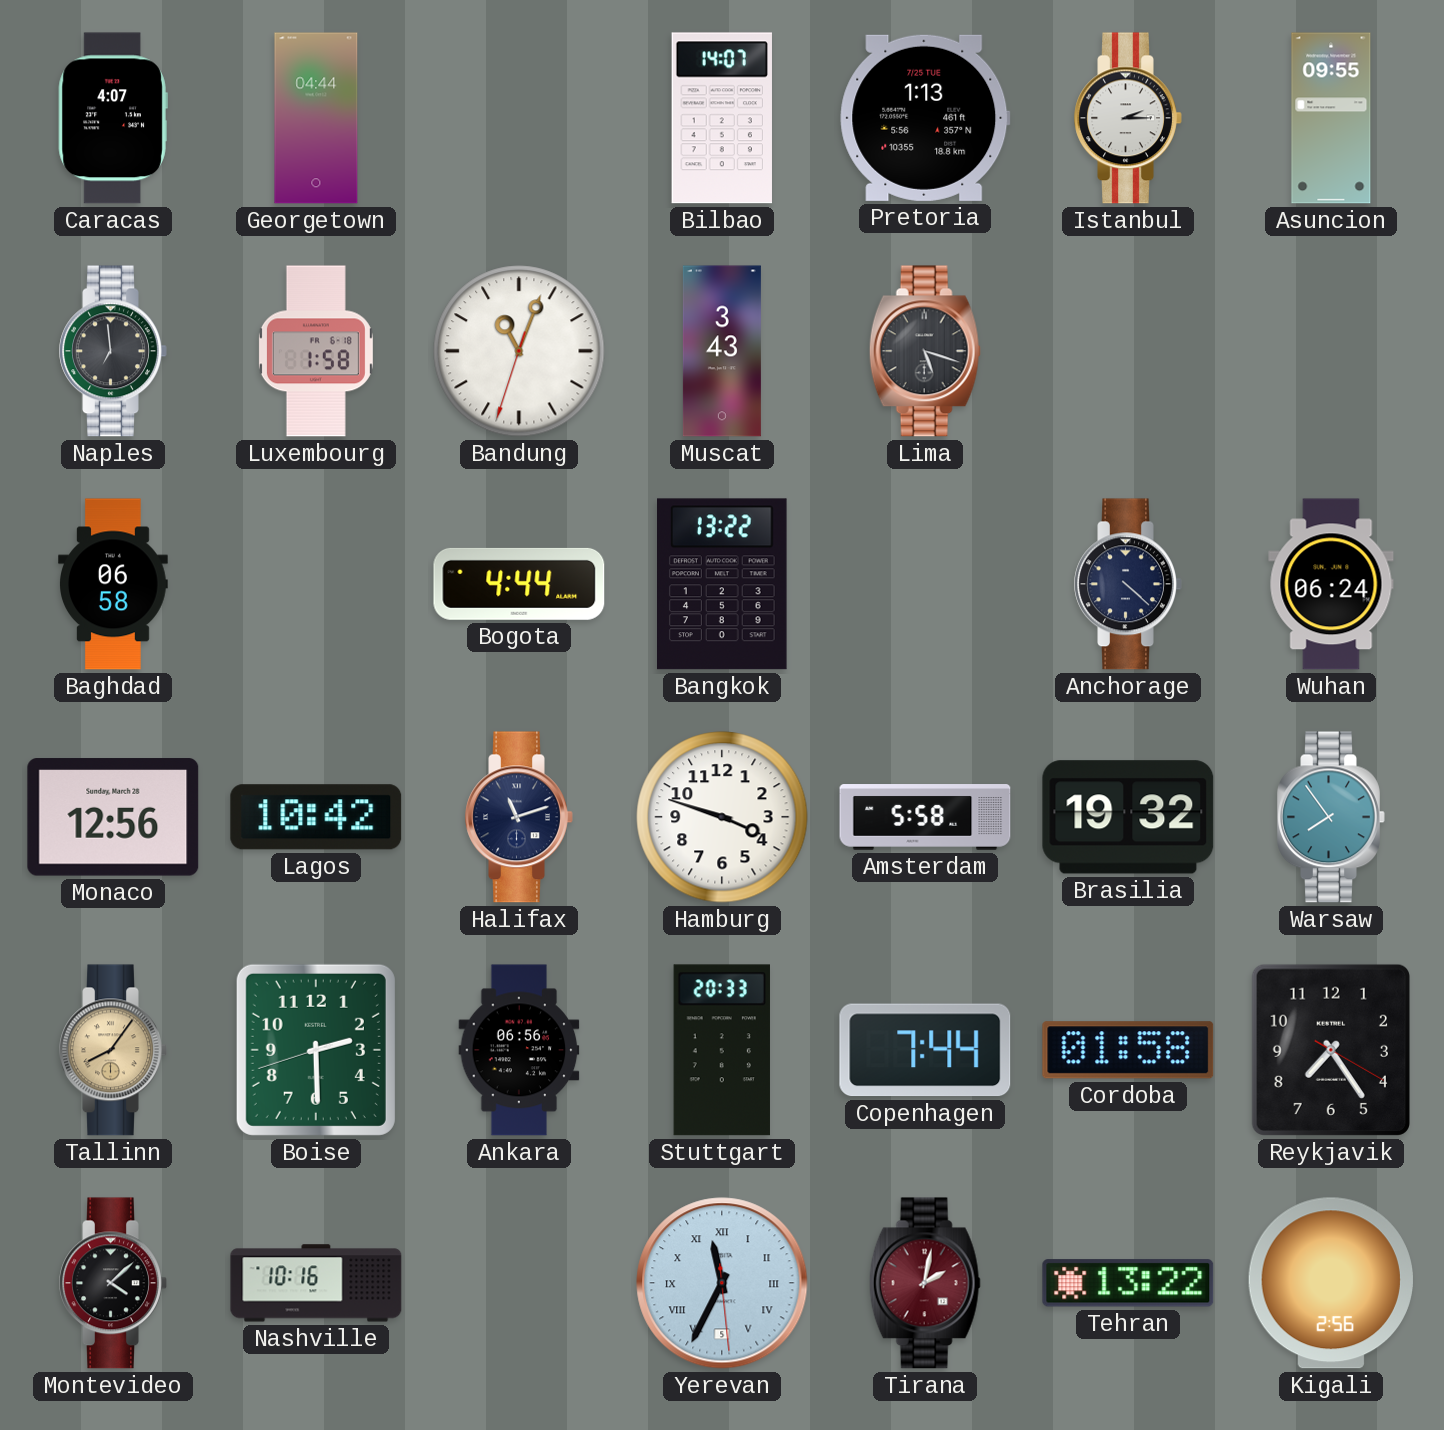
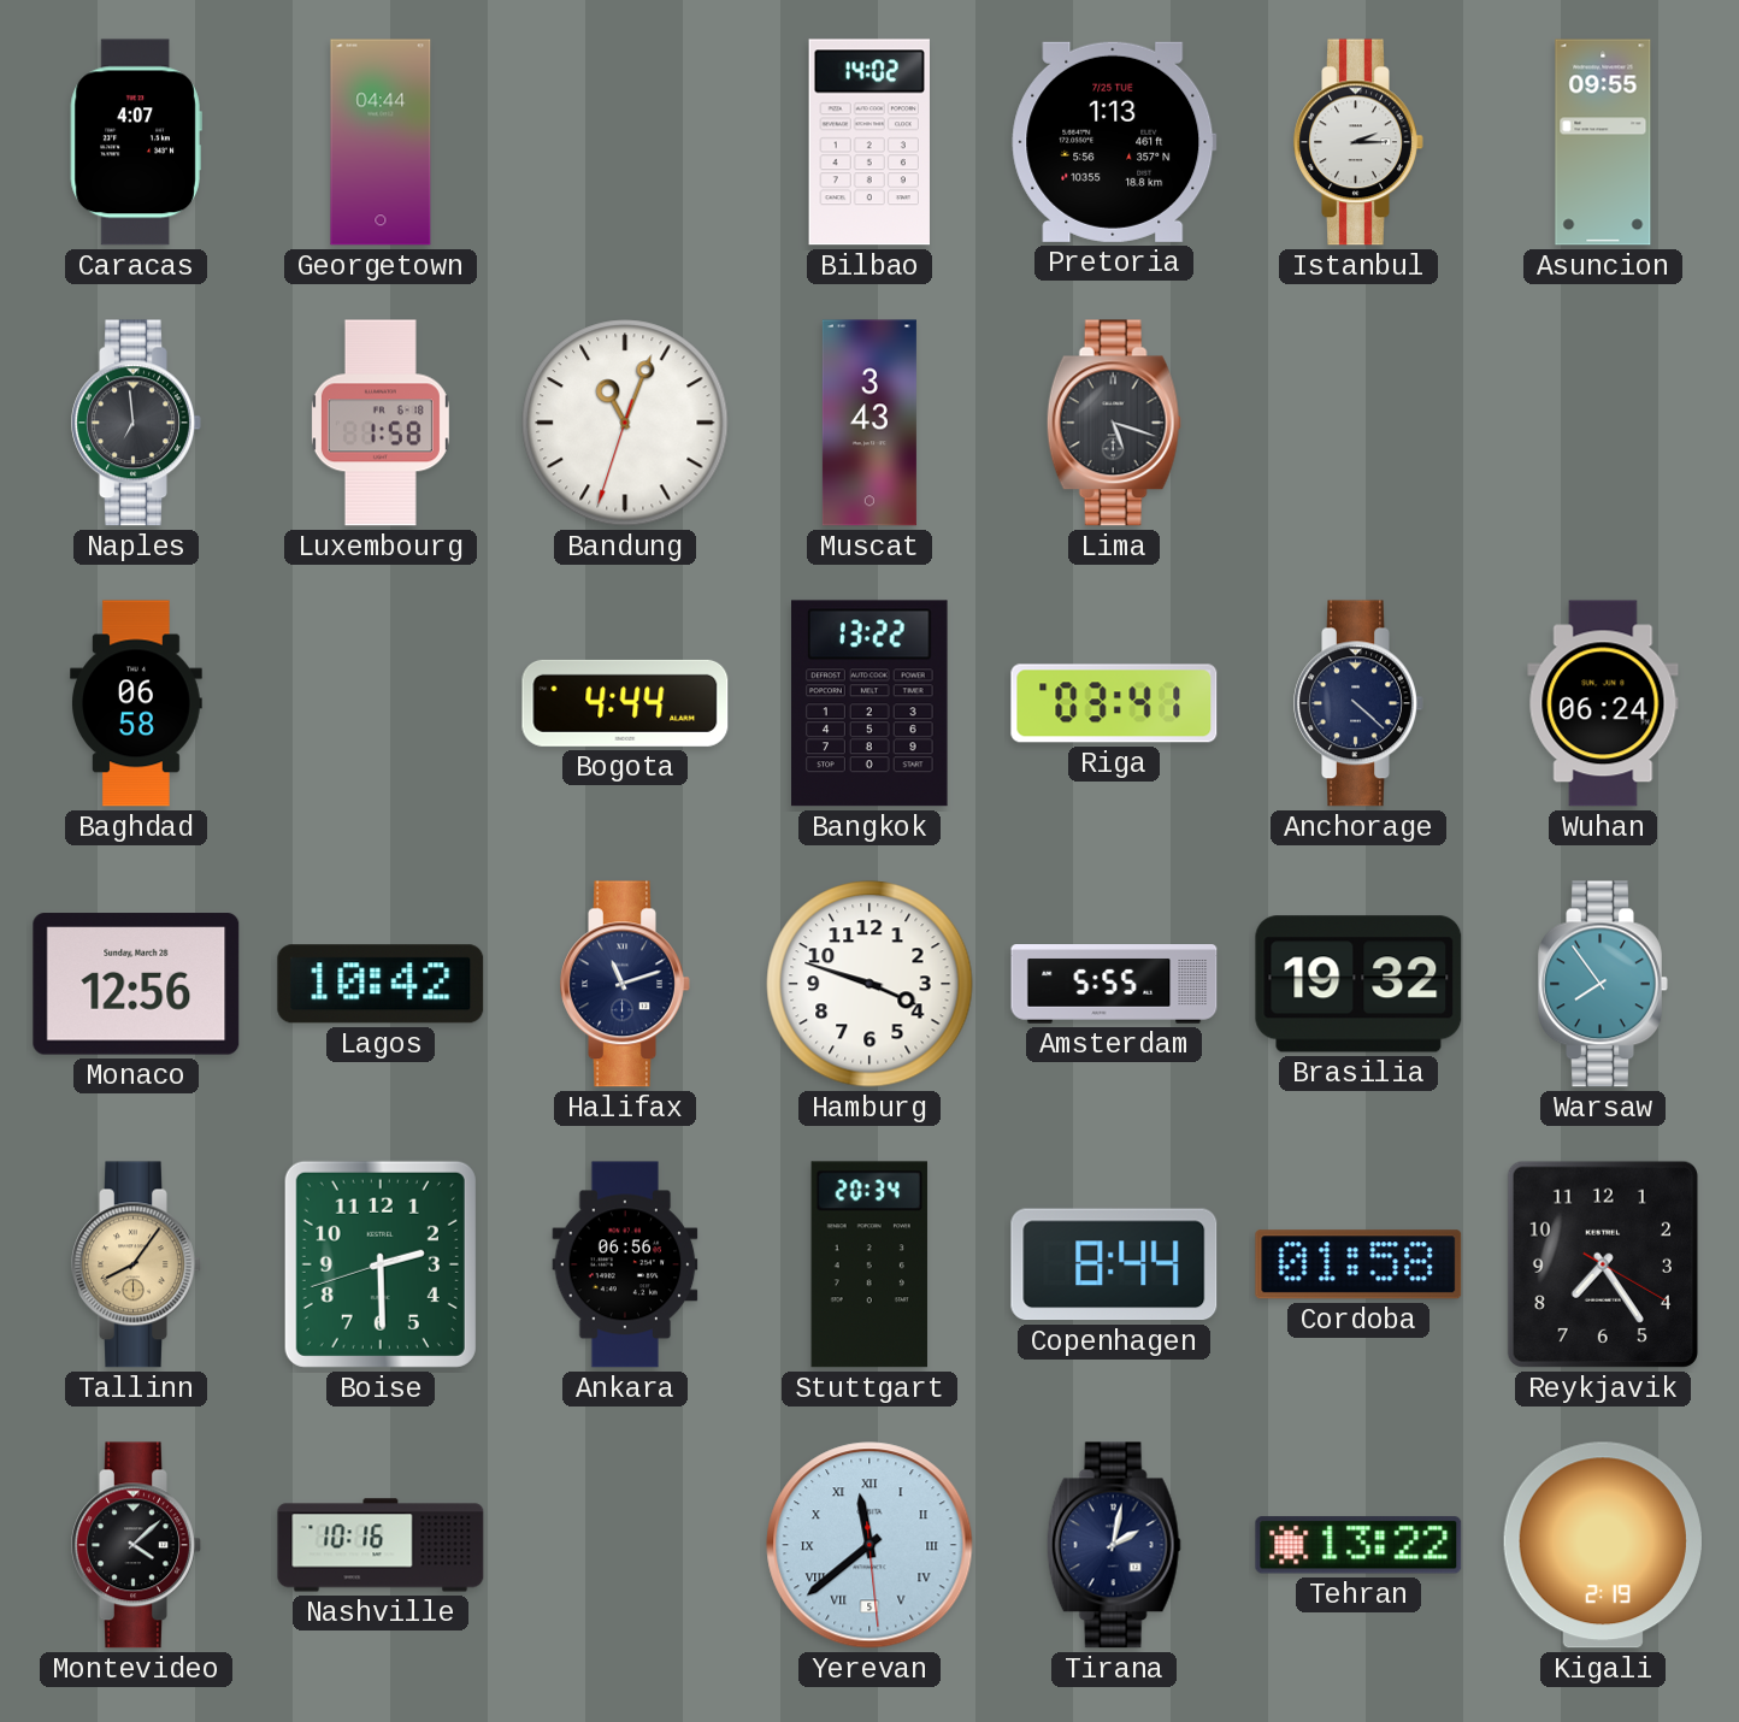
Bilbao: 14:07 -> 14:02
Riga: none -> 03:41
Amsterdam: 5:58 -> 5:55
Stuttgart: 20:33 -> 20:34
Copenhagen: 7:44 -> 8:44
Yerevan: 11:34 -> 11:38
Tirana dial: burgundy -> navy
Kigali: 2:56 -> 2:19
